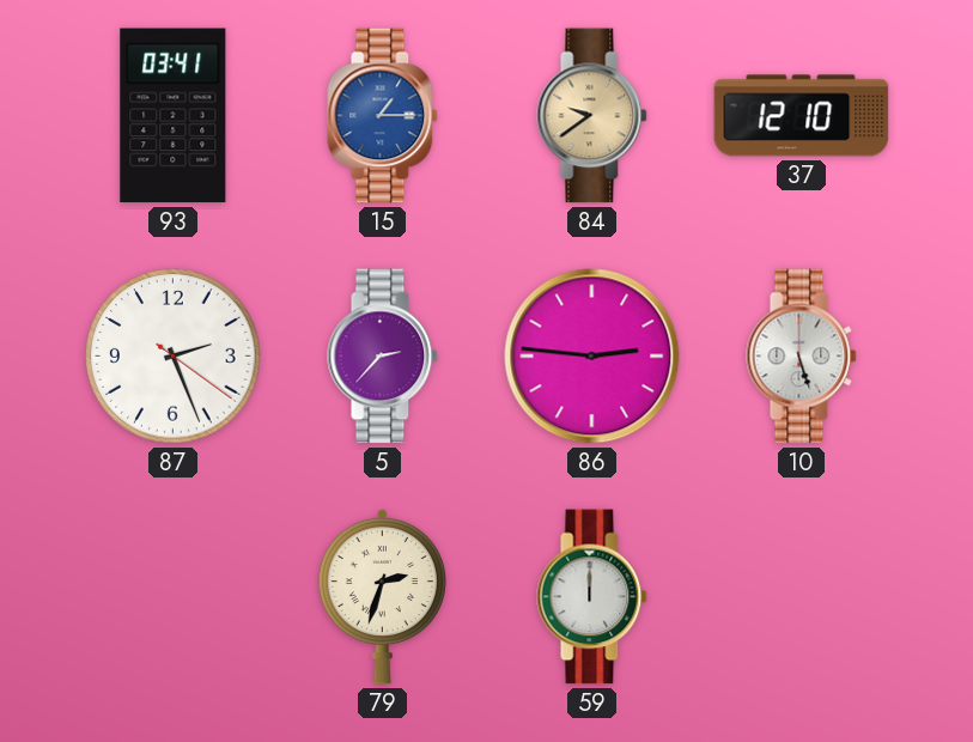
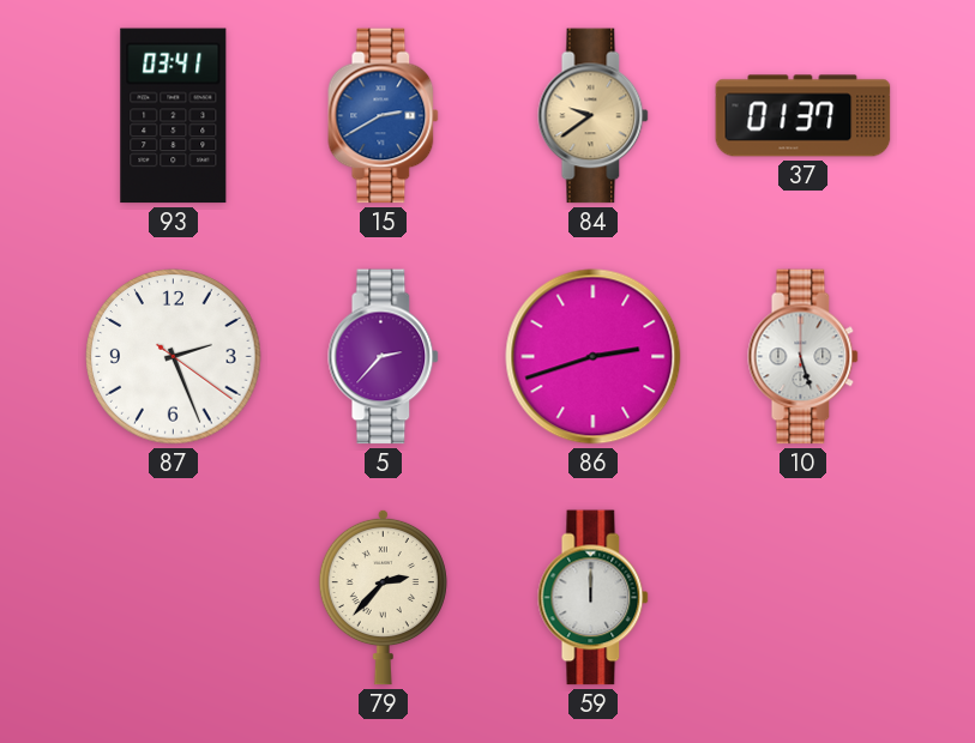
15: 1:15 -> 2:40
37: 12:10 -> 01:37
86: 2:46 -> 2:42
79: 2:33 -> 2:37
